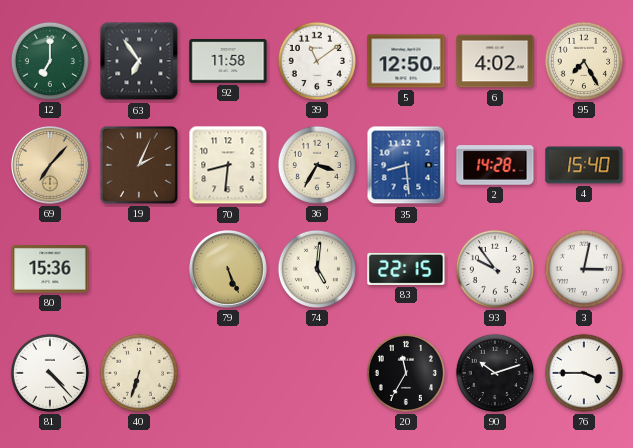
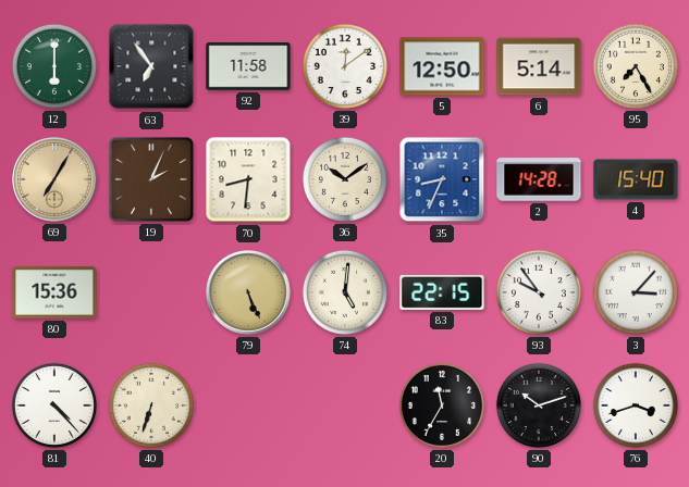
12: 7:00 -> 6:00
39: 11:09 -> 12:09
6: 4:02 -> 5:14
69: 7:07 -> 7:05
36: 3:35 -> 10:09
35: 8:29 -> 8:34
3: 3:02 -> 3:07
76: 3:45 -> 3:42
